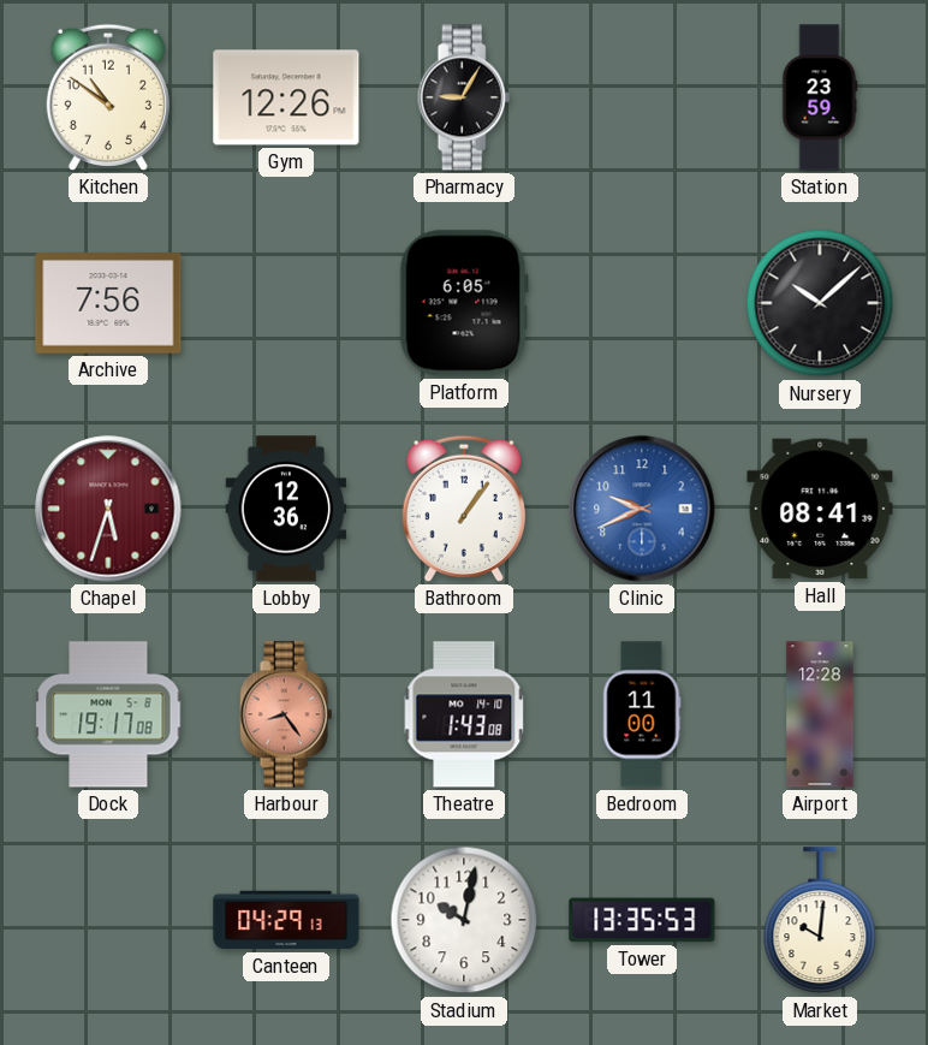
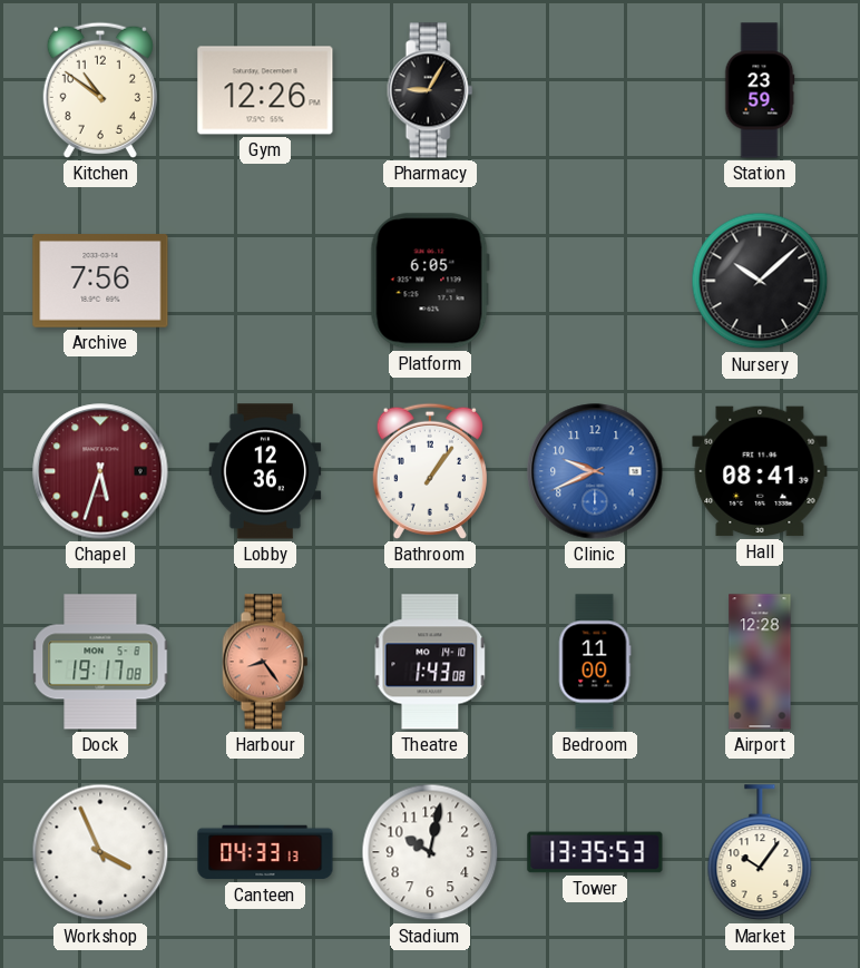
Workshop: none -> 3:56
Canteen: 04:29 -> 04:33
Market: 10:01 -> 10:06
